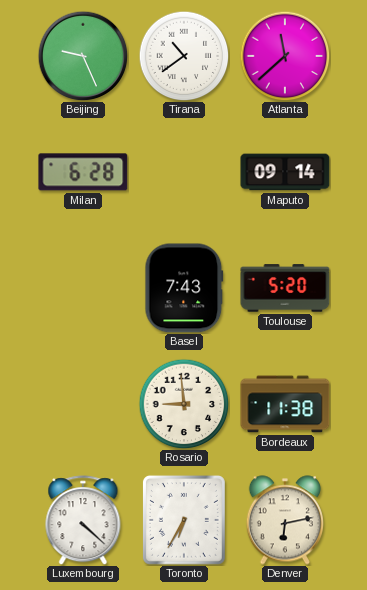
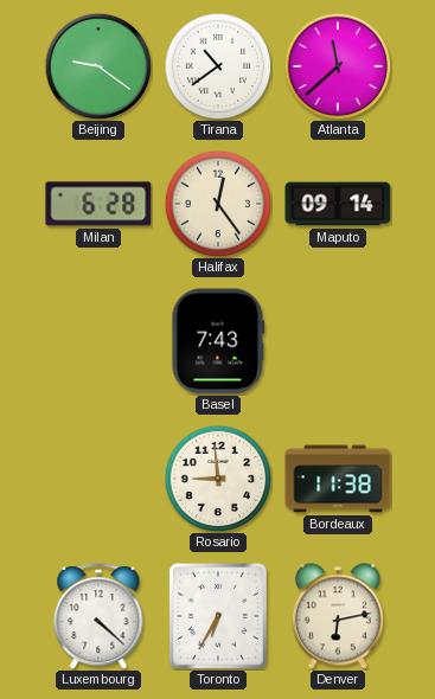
Beijing: 9:26 -> 9:21
Halifax: none -> 12:24
Toulouse: 5:20 -> none
